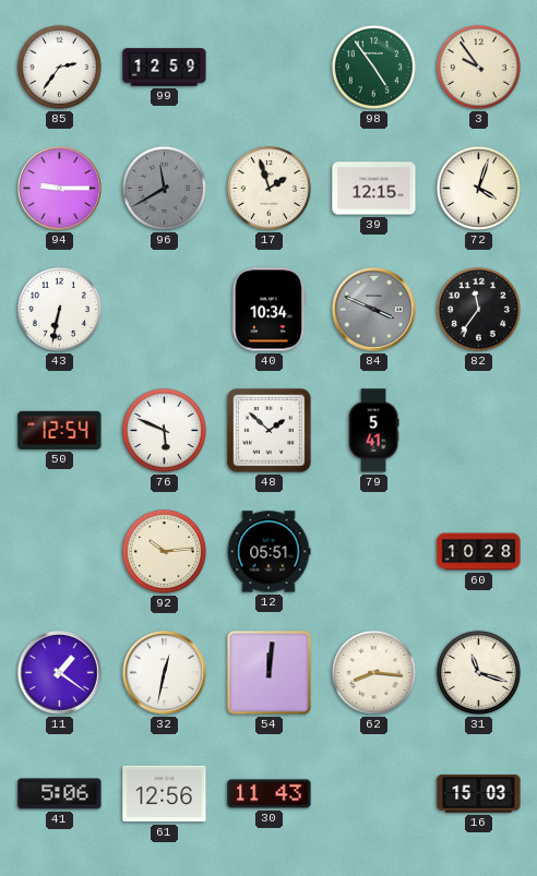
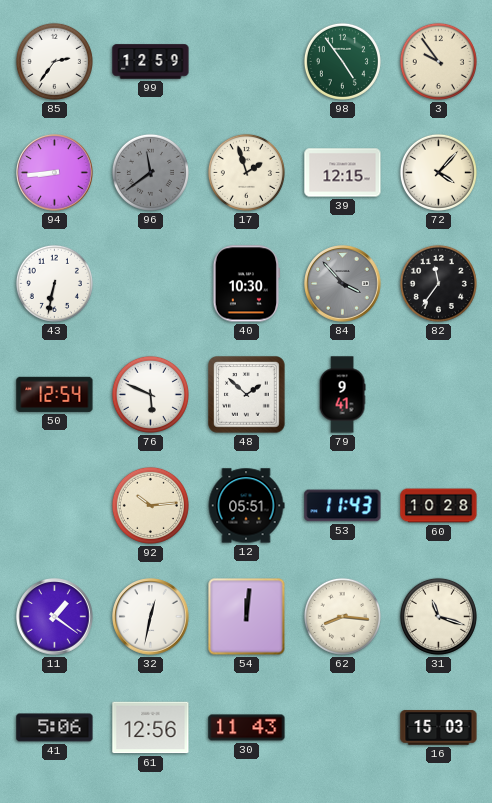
94: 9:15 -> 8:44
96: 11:40 -> 11:39
72: 4:03 -> 4:07
40: 10:34 -> 10:30
84: 3:49 -> 3:53
79: 5:41 -> 9:41
53: none -> 11:43
